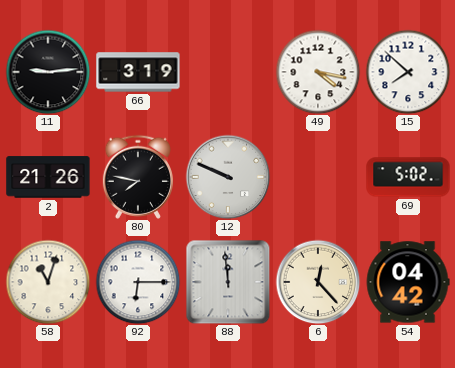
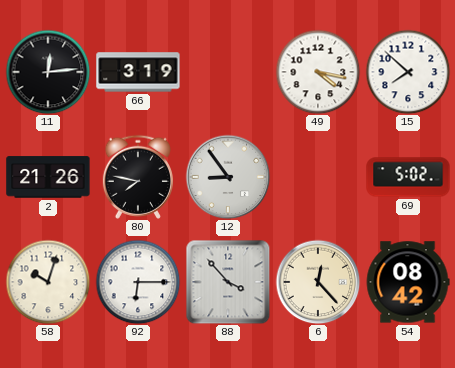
11: 9:14 -> 12:14
12: 9:49 -> 8:54
58: 11:03 -> 10:03
88: 11:59 -> 3:53
54: 04:42 -> 08:42
